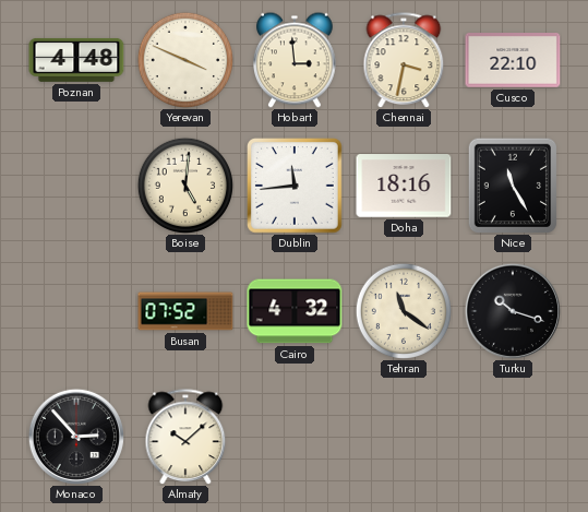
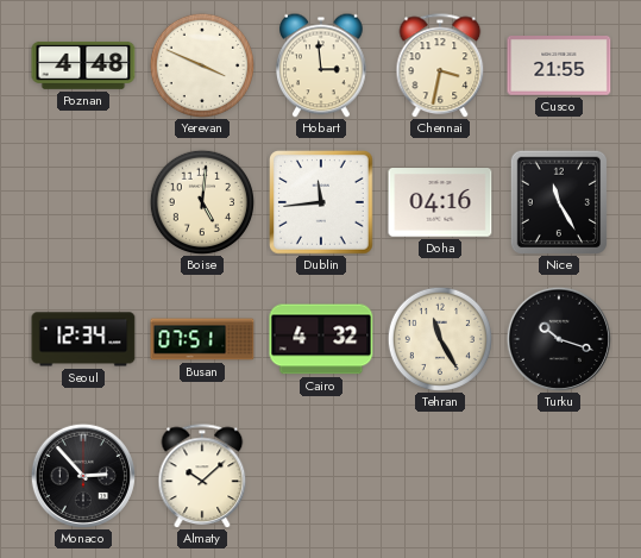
Cusco: 22:10 -> 21:55
Doha: 18:16 -> 04:16
Seoul: none -> 12:34
Busan: 07:52 -> 07:51
Tehran: 11:21 -> 11:25
